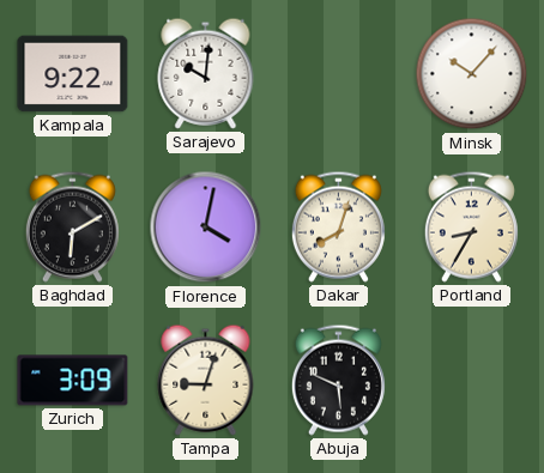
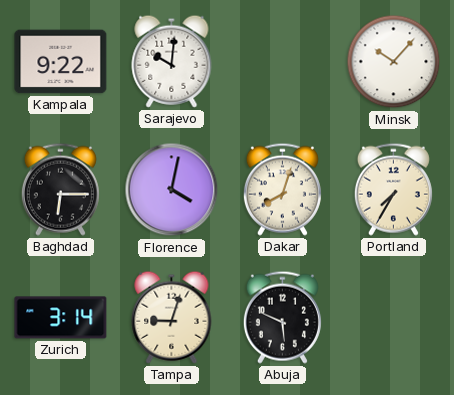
Baghdad: 6:10 -> 6:15
Portland: 8:35 -> 7:35
Zurich: 3:09 -> 3:14
